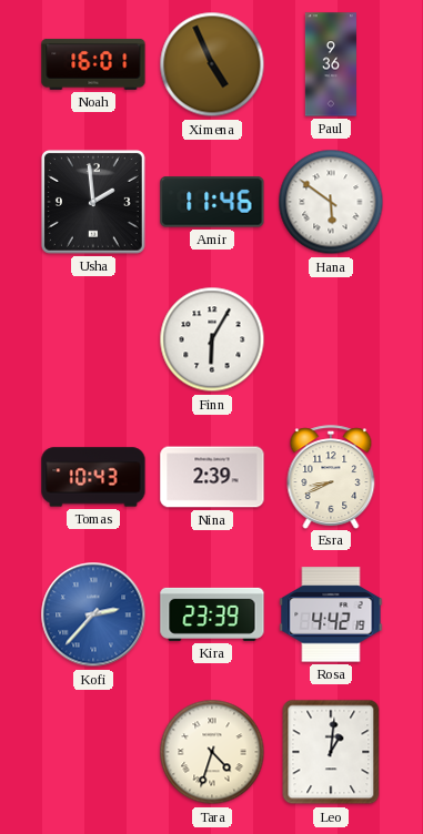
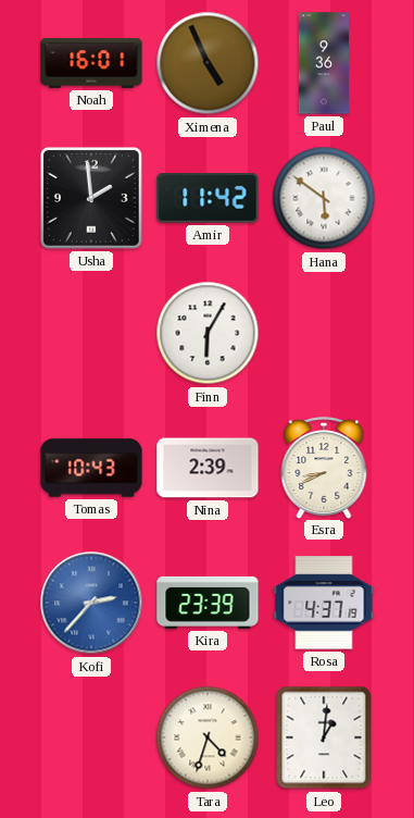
Amir: 11:46 -> 11:42
Rosa: 4:42 -> 4:37
